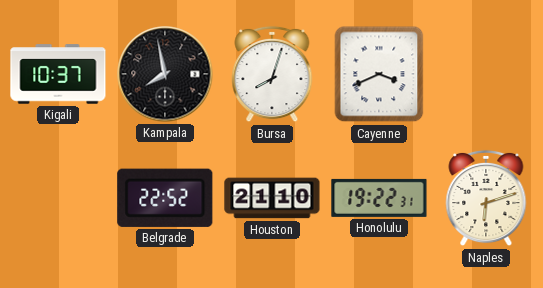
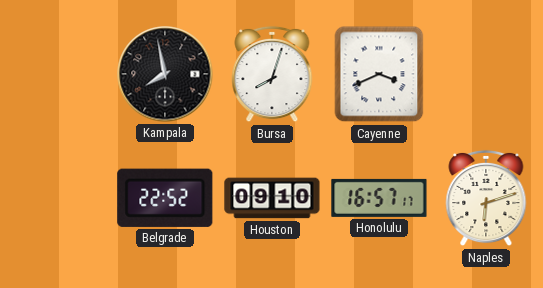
Kigali: 10:37 -> none
Houston: 21:10 -> 09:10
Honolulu: 19:22 -> 16:57
